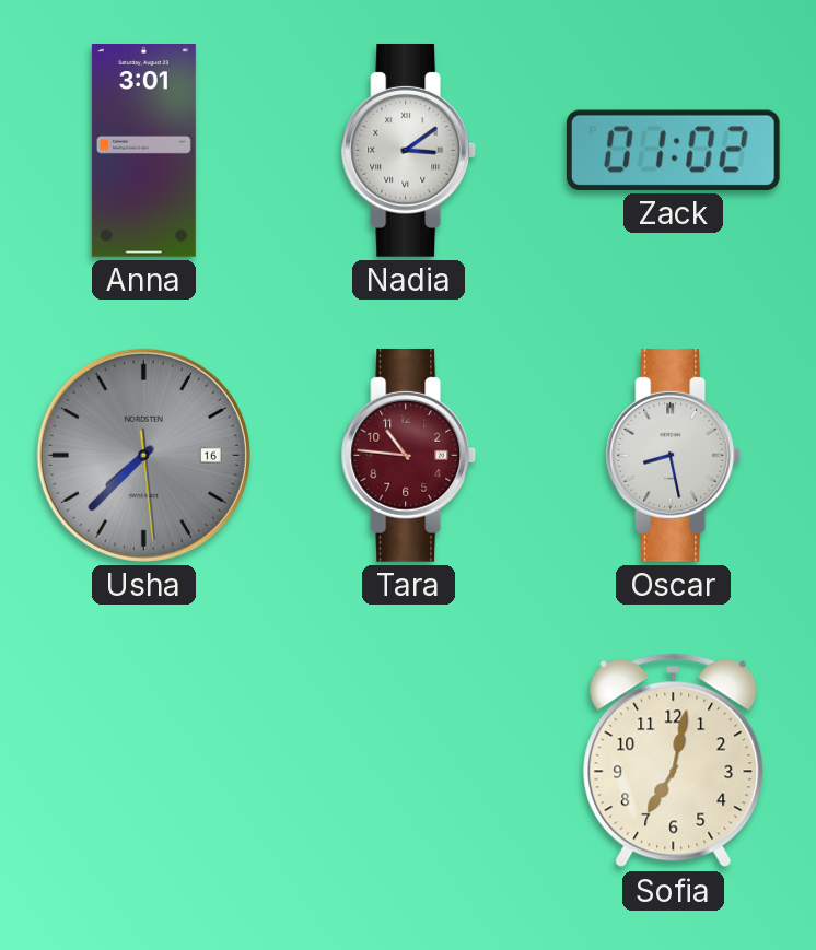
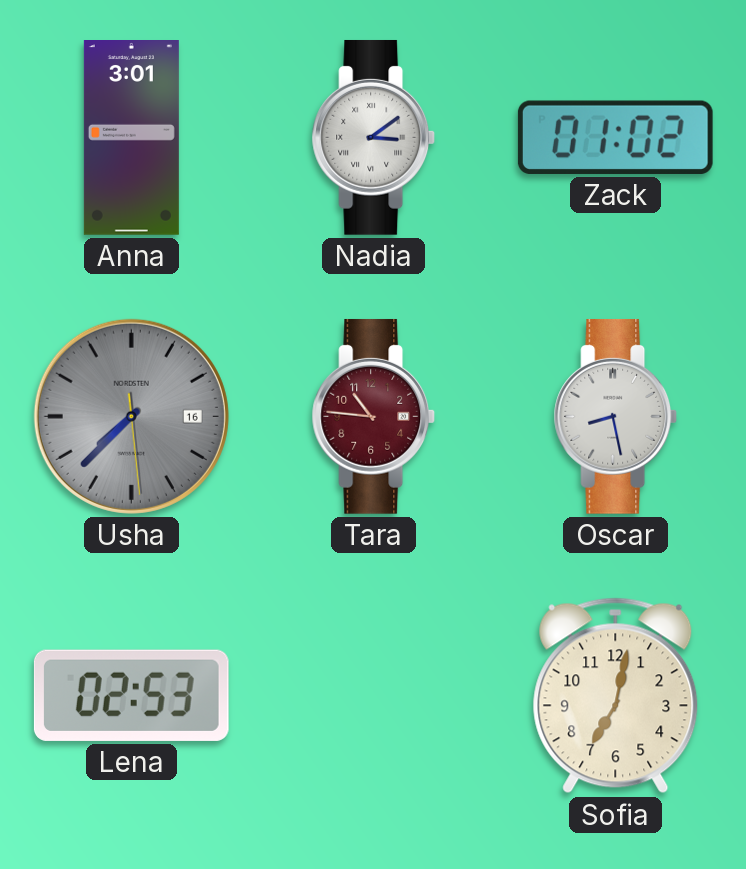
Lena: none -> 02:53
